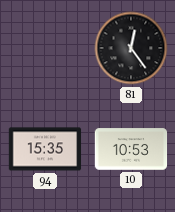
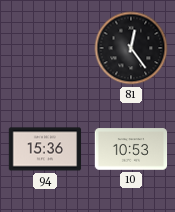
94: 15:35 -> 15:36
